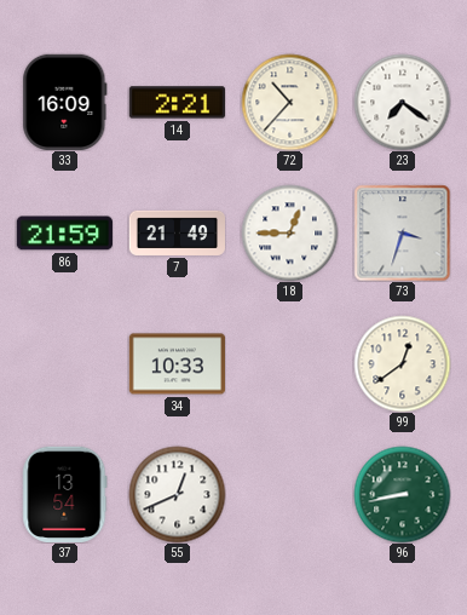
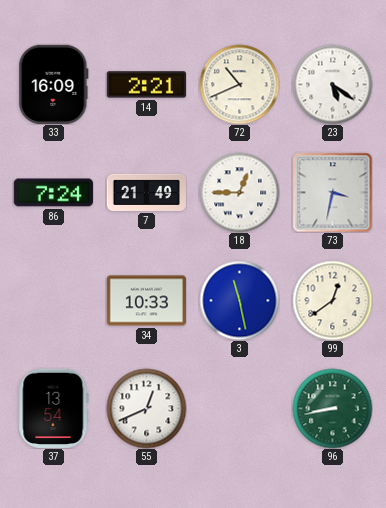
72: 10:37 -> 10:41
23: 7:21 -> 5:21
86: 21:59 -> 7:24
73: 3:33 -> 3:32
3: none -> 11:28
